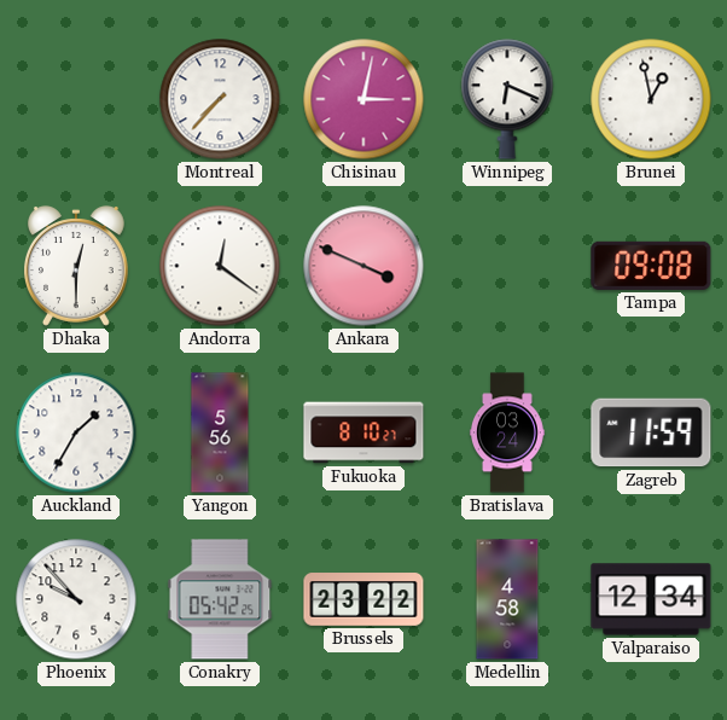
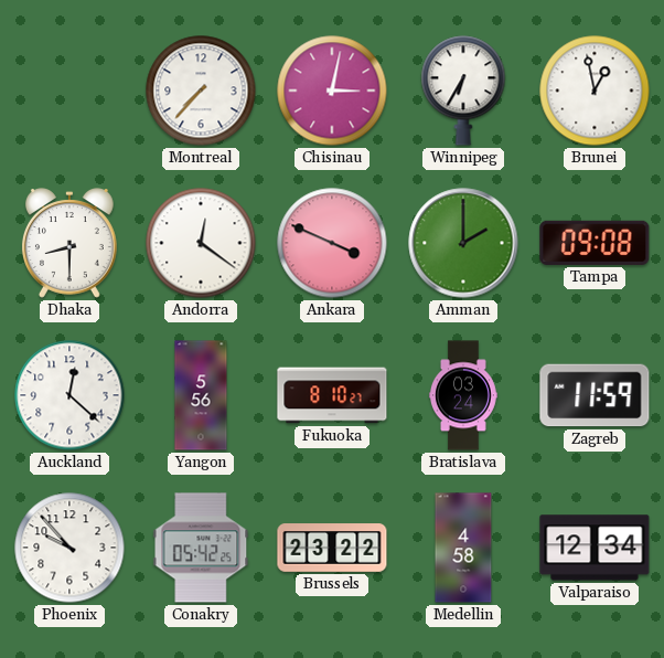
Winnipeg: 6:19 -> 6:35
Dhaka: 12:30 -> 8:30
Amman: none -> 2:00
Auckland: 1:35 -> 12:22
